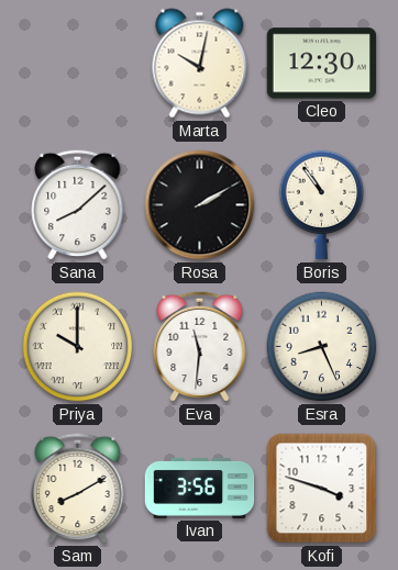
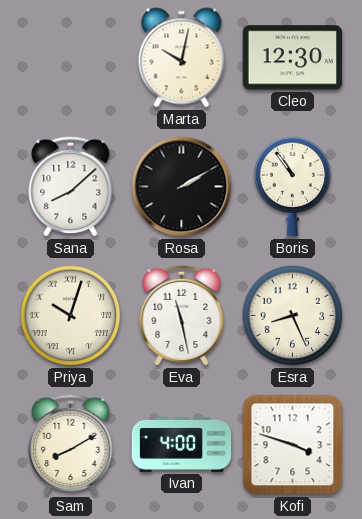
Priya: 10:00 -> 10:03
Eva: 11:31 -> 11:28
Ivan: 3:56 -> 4:00
